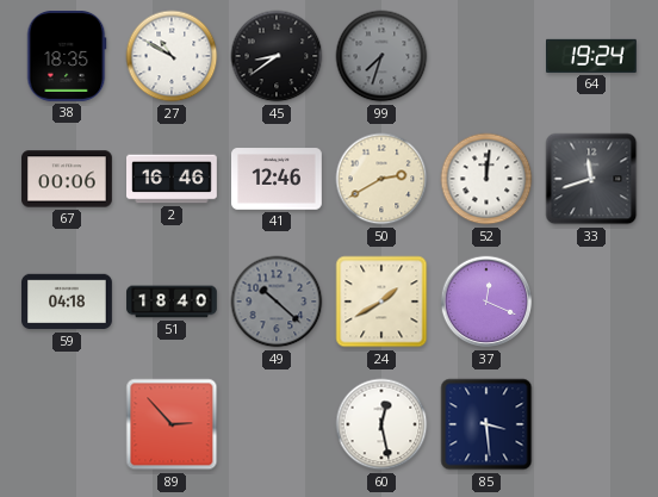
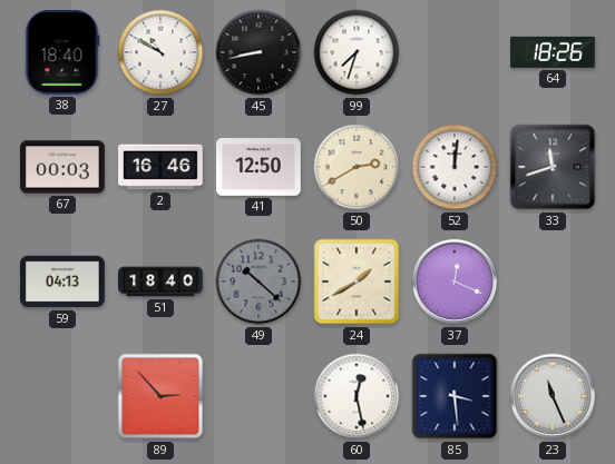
38: 18:35 -> 18:40
45: 8:39 -> 8:43
99 dial: grey -> white
64: 19:24 -> 18:26
67: 00:06 -> 00:03
41: 12:46 -> 12:50
59: 04:18 -> 04:13
23: none -> 11:26
